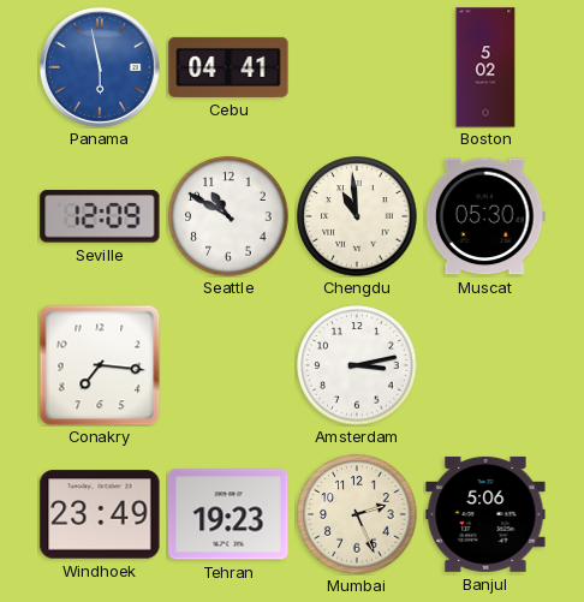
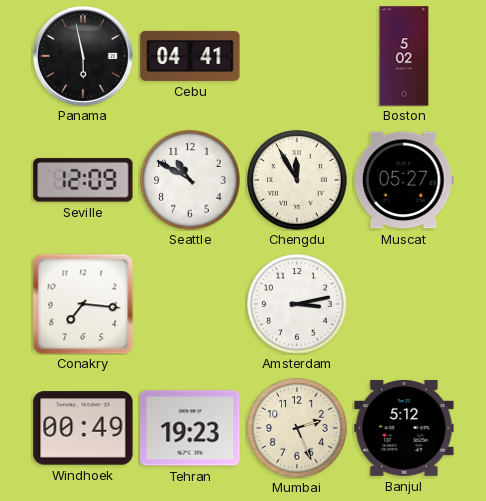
Panama dial: blue -> black
Chengdu: 10:59 -> 11:55
Muscat: 05:30 -> 05:27
Windhoek: 23:49 -> 00:49
Banjul: 5:06 -> 5:12
